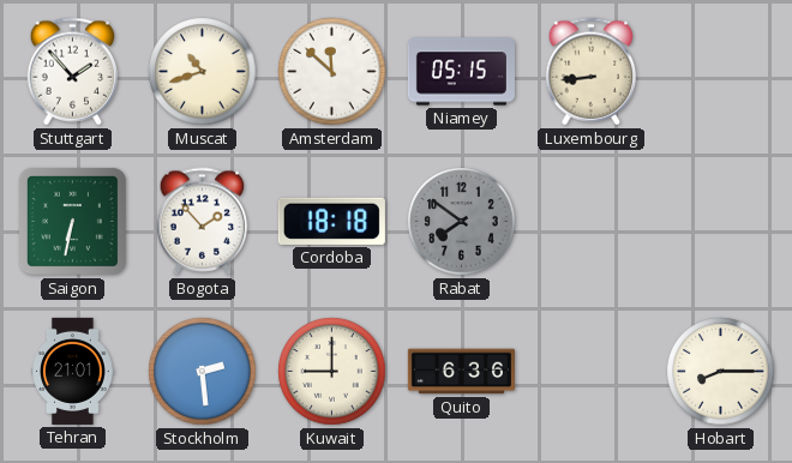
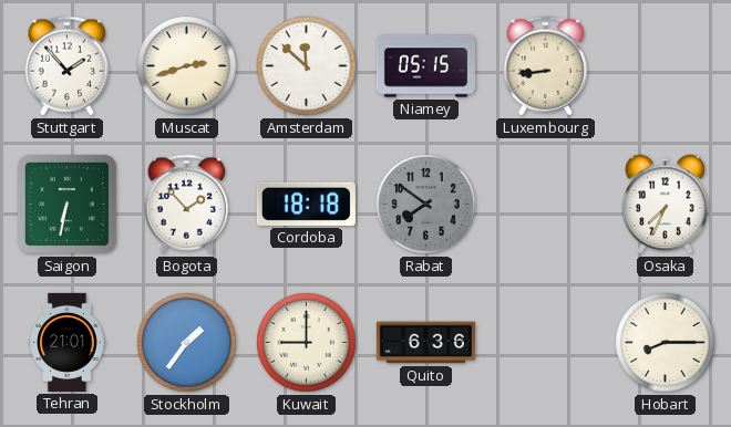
Muscat: 10:42 -> 2:42
Osaka: none -> 7:34
Stockholm: 2:29 -> 1:36
